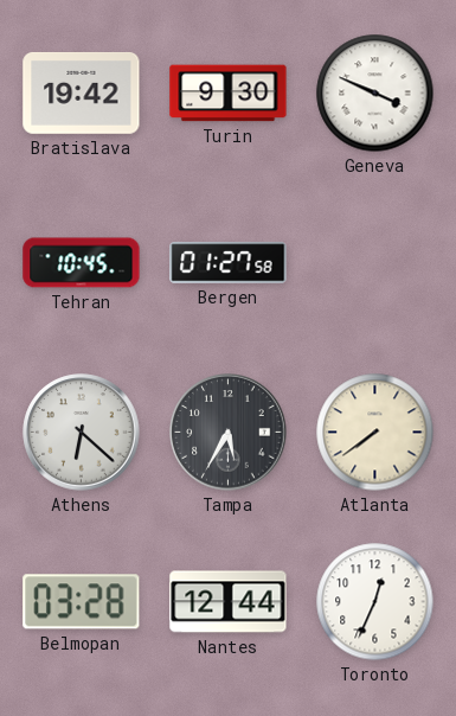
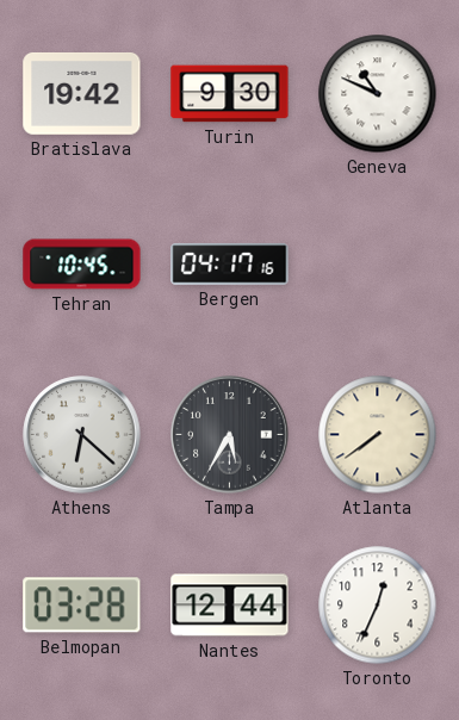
Geneva: 3:49 -> 10:49
Bergen: 01:27 -> 04:17
